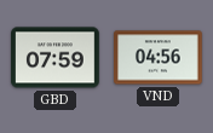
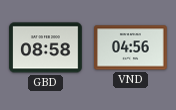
GBD: 07:59 -> 08:58
